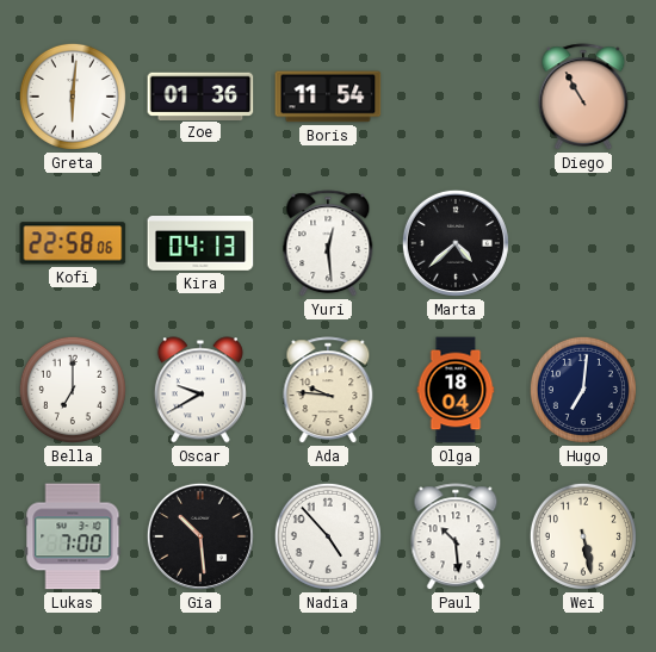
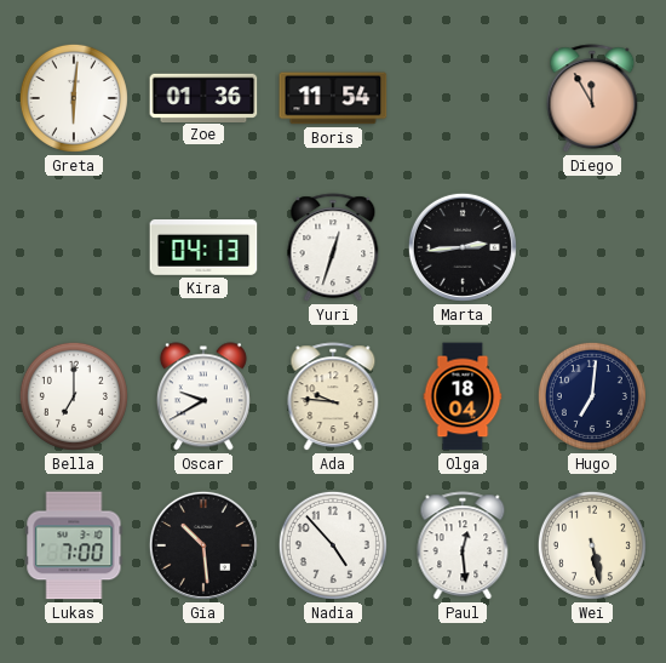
Diego: 10:55 -> 11:55
Kofi: 22:58 -> none
Yuri: 12:29 -> 12:33
Marta: 4:38 -> 2:44
Paul: 10:29 -> 12:29
